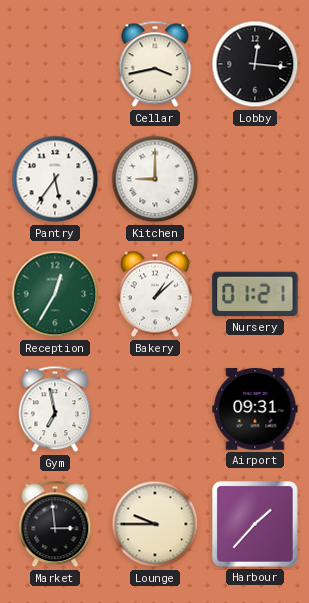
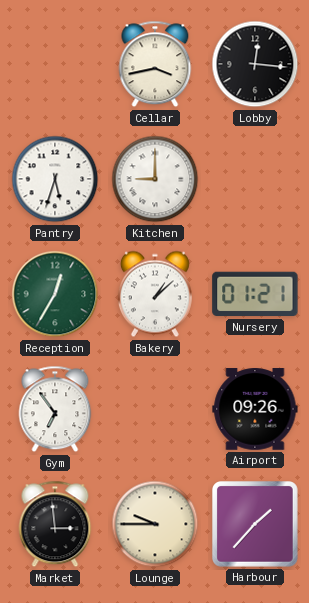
Pantry: 5:36 -> 5:33
Gym: 6:58 -> 6:54
Airport: 09:31 -> 09:26
